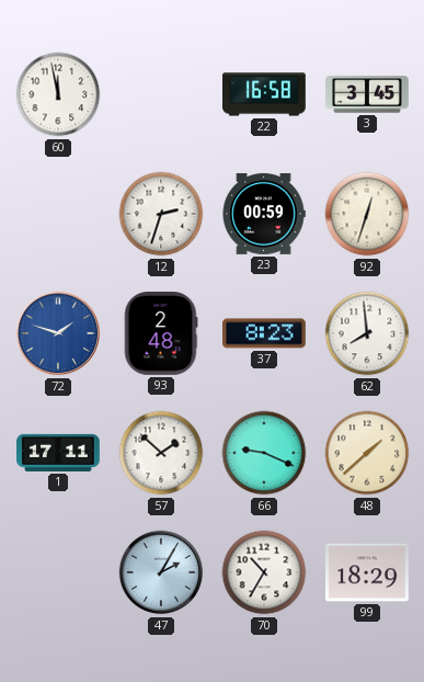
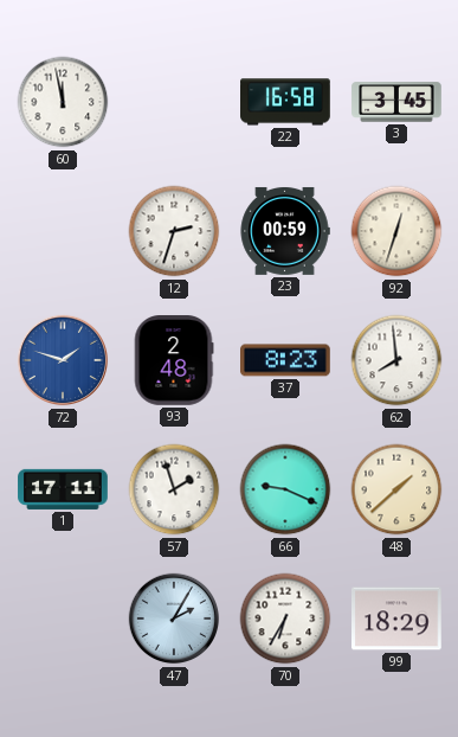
57: 1:52 -> 1:57
70: 10:35 -> 6:35
